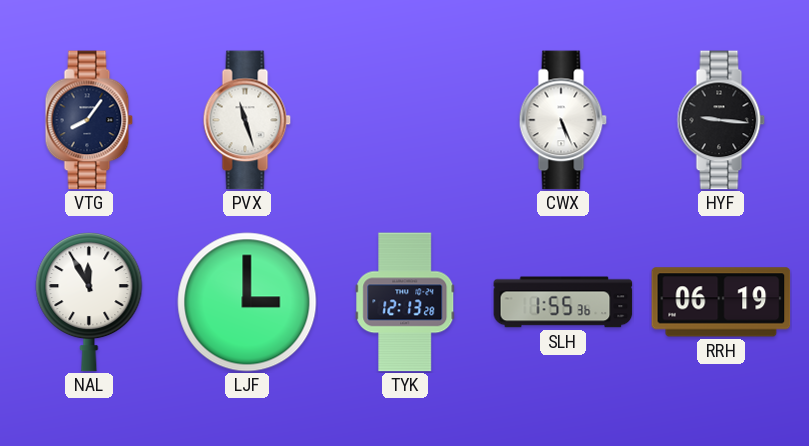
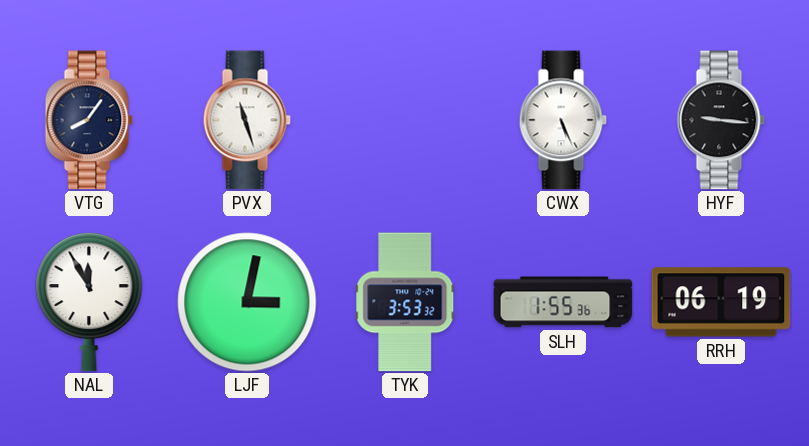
LJF: 3:00 -> 3:02
TYK: 12:13 -> 3:53
